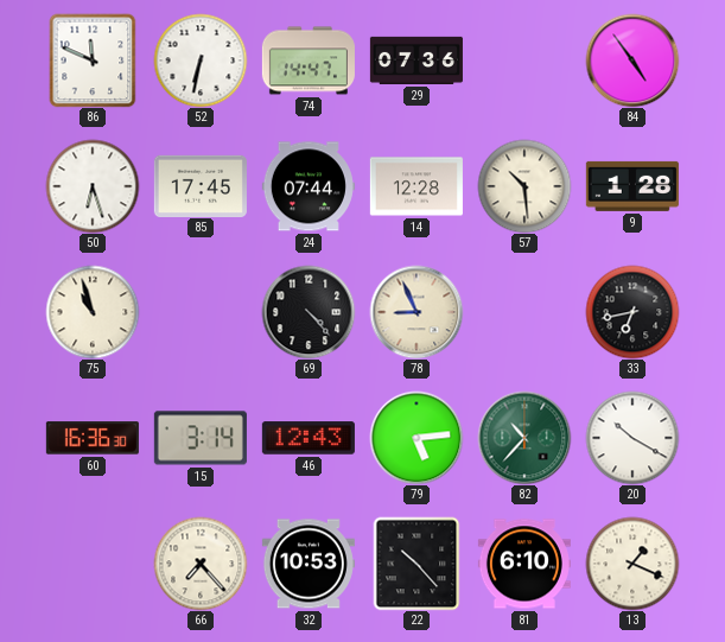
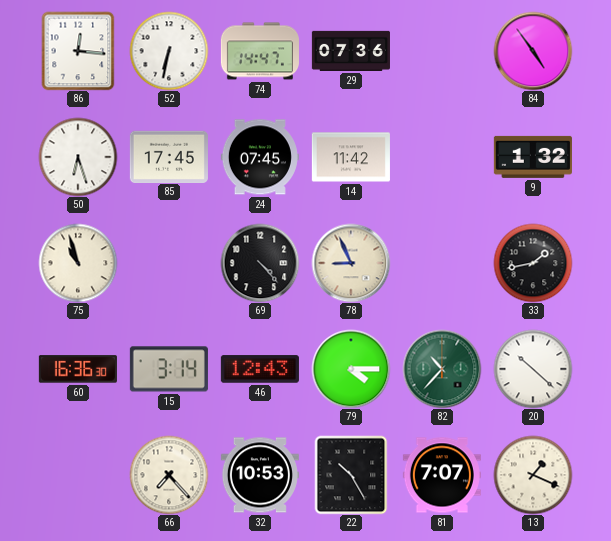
86: 11:49 -> 12:16
24: 07:44 -> 07:45
14: 12:28 -> 11:42
57: 10:29 -> none
9: 1:28 -> 1:32
33: 6:43 -> 1:43
79: 5:14 -> 4:15
20: 10:20 -> 10:22
22: 10:23 -> 10:25
81: 6:10 -> 7:07
